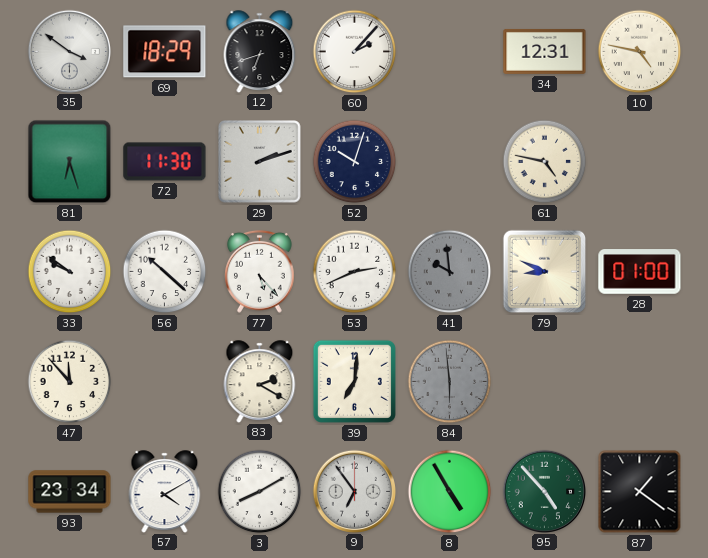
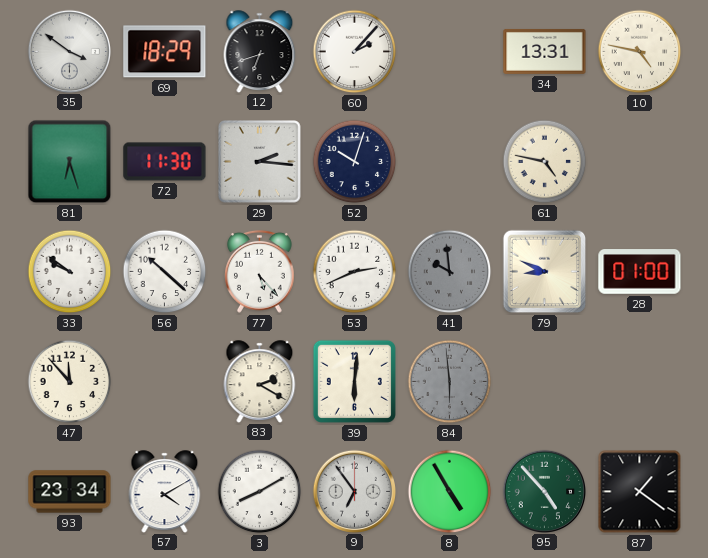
34: 12:31 -> 13:31
29: 2:12 -> 2:16
39: 7:01 -> 6:01
